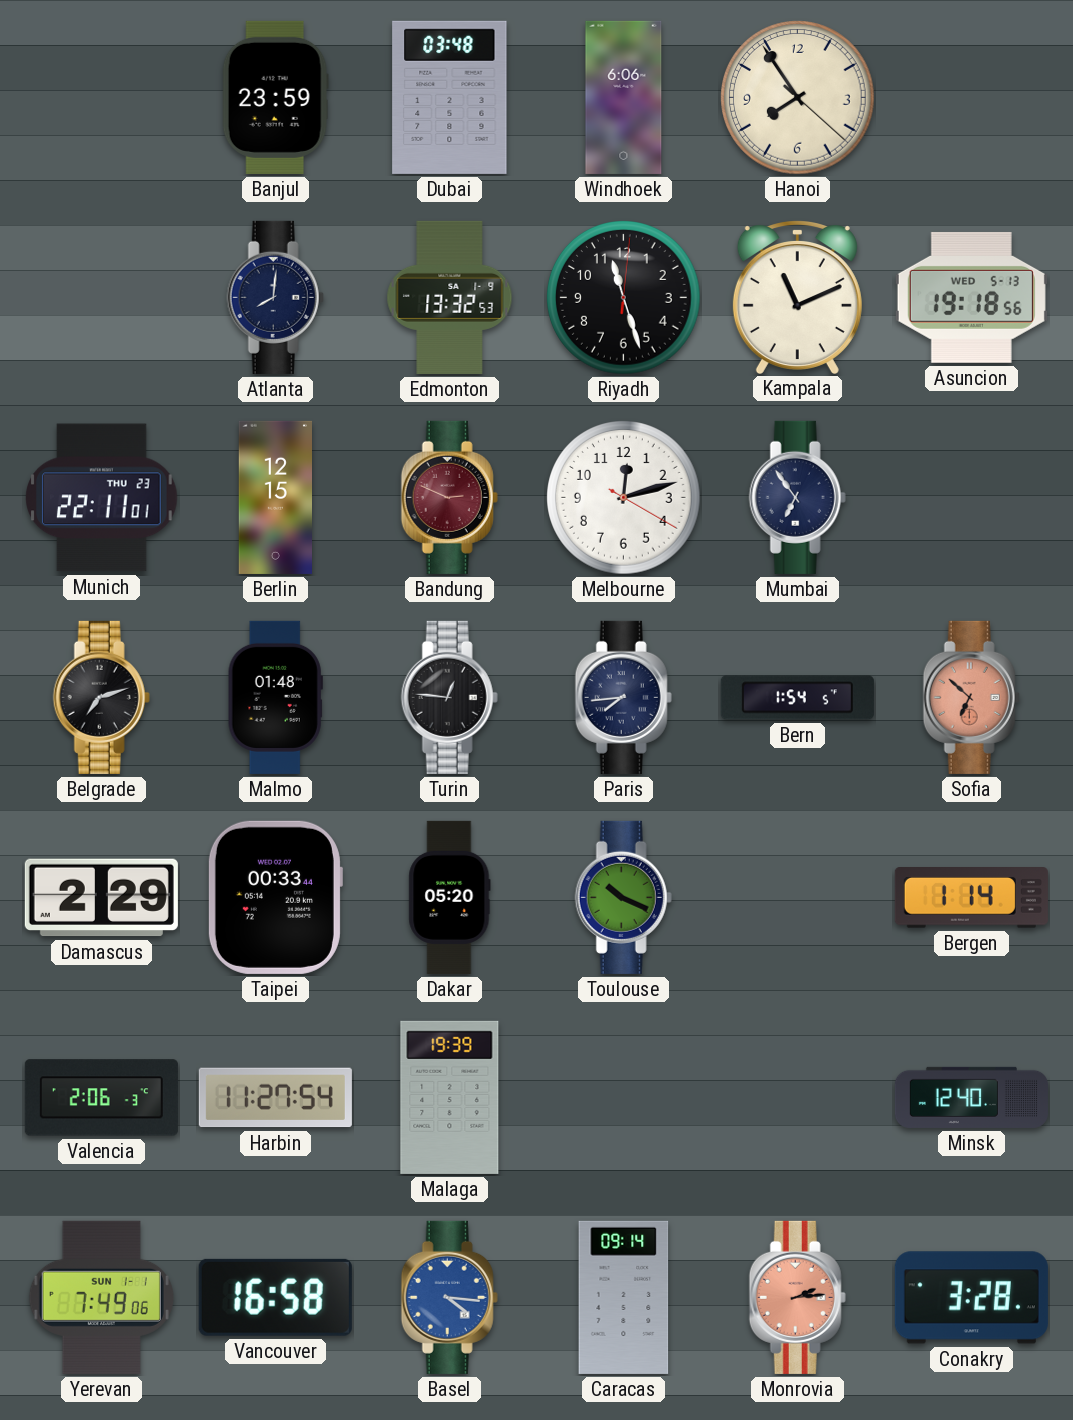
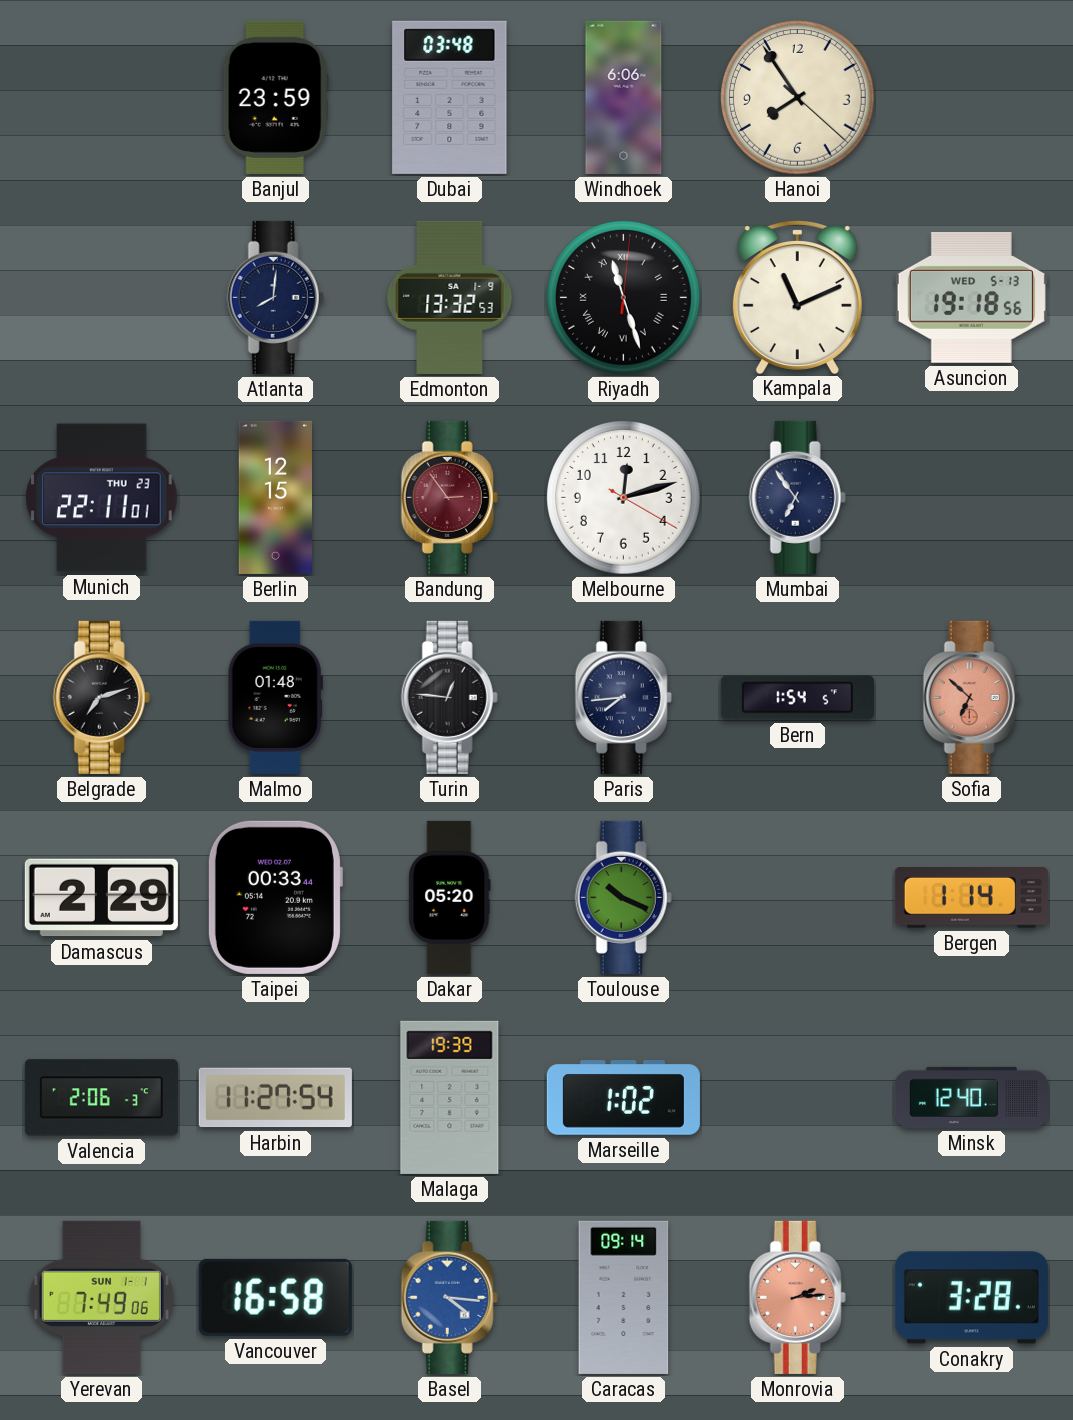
Riyadh numerals: Arabic -> Roman
Bandung: 2:49 -> 2:54
Marseille: none -> 1:02
